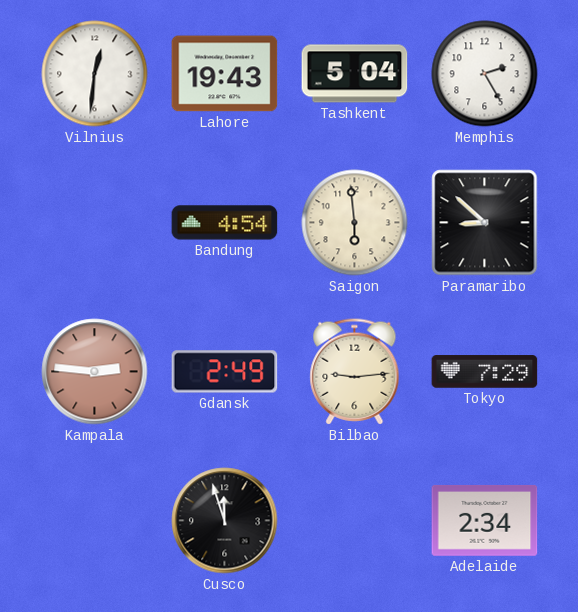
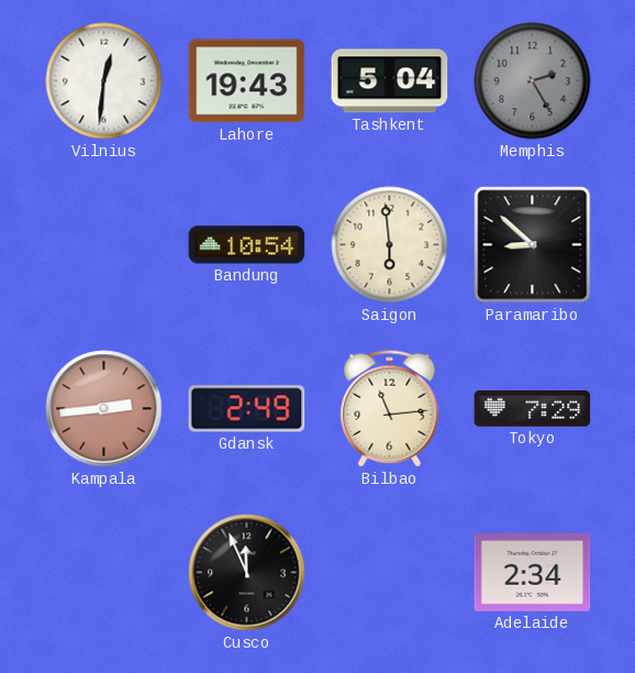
Memphis dial: white -> grey
Bandung: 4:54 -> 10:54
Kampala: 2:46 -> 2:44
Bilbao: 9:14 -> 11:14
Cusco: 11:57 -> 11:56
